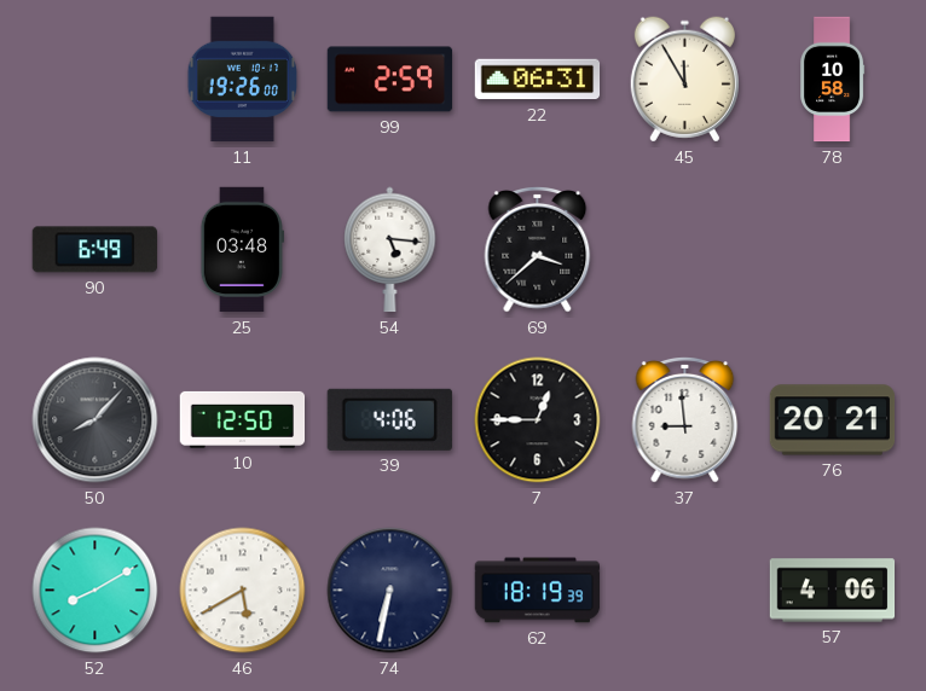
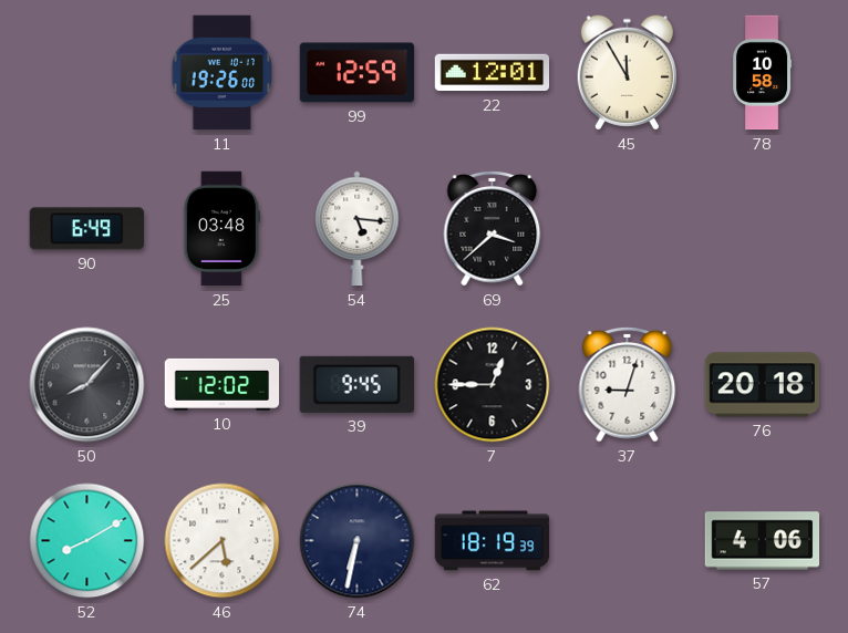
99: 2:59 -> 12:59
22: 06:31 -> 12:01
10: 12:50 -> 12:02
39: 4:06 -> 9:45
37: 8:59 -> 9:03
76: 20:21 -> 20:18
46: 5:40 -> 5:38
